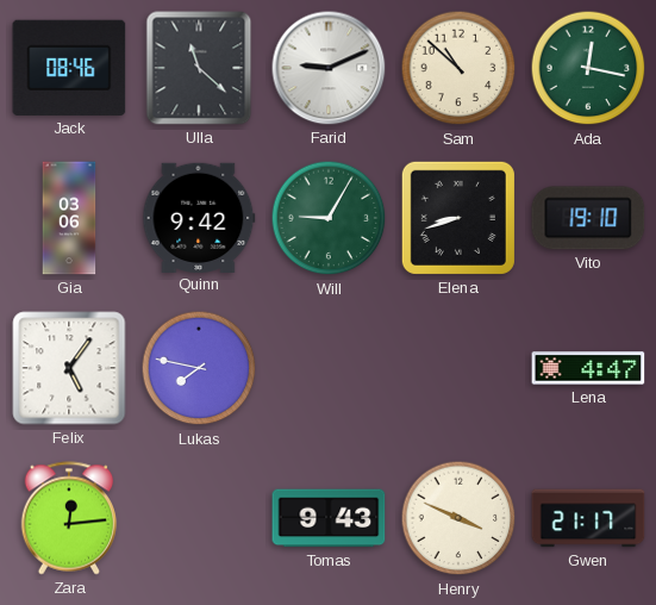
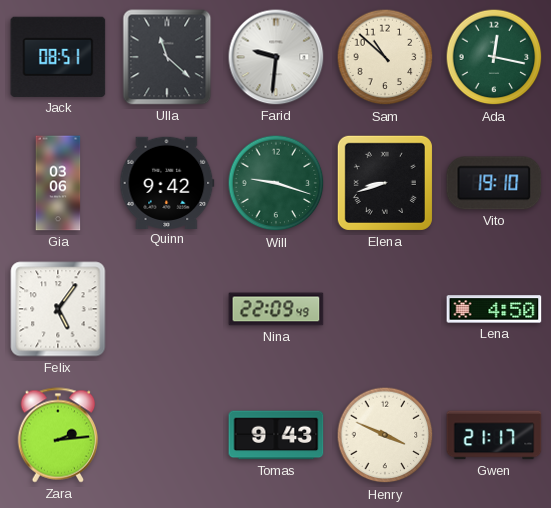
Jack: 08:46 -> 08:51
Farid: 9:11 -> 9:31
Will: 9:05 -> 9:18
Lukas: 7:47 -> none
Nina: none -> 22:09
Lena: 4:47 -> 4:50
Zara: 12:14 -> 2:14
